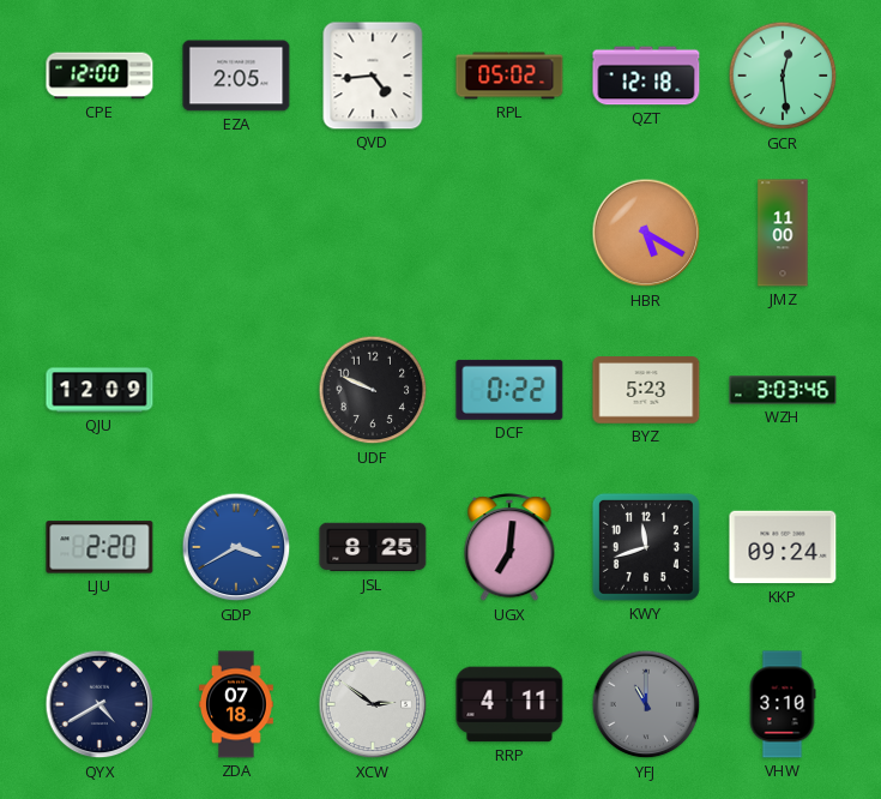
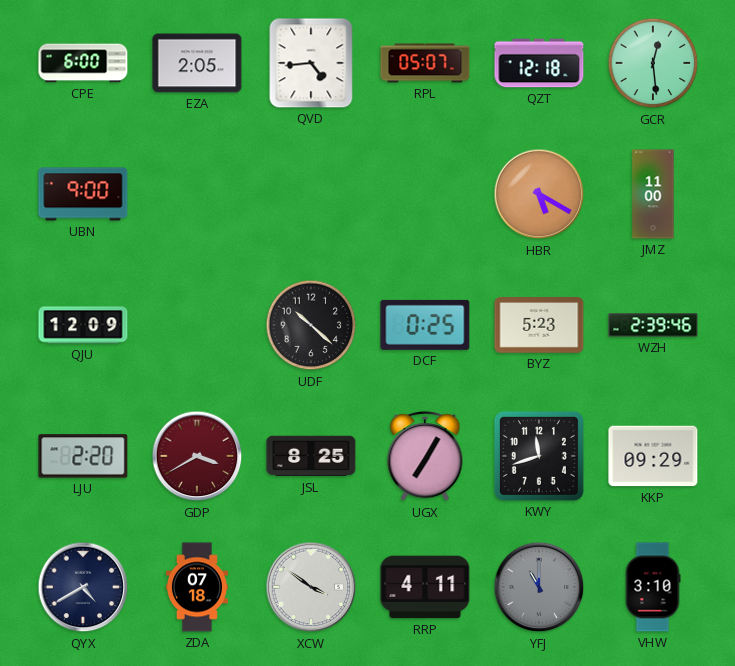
CPE: 12:00 -> 6:00
RPL: 05:02 -> 05:07
UBN: none -> 9:00
UDF: 9:49 -> 10:22
DCF: 0:22 -> 0:25
WZH: 3:03 -> 2:39
GDP dial: blue -> burgundy
UGX: 7:01 -> 7:05
KKP: 09:24 -> 09:29
XCW: 2:51 -> 3:51
